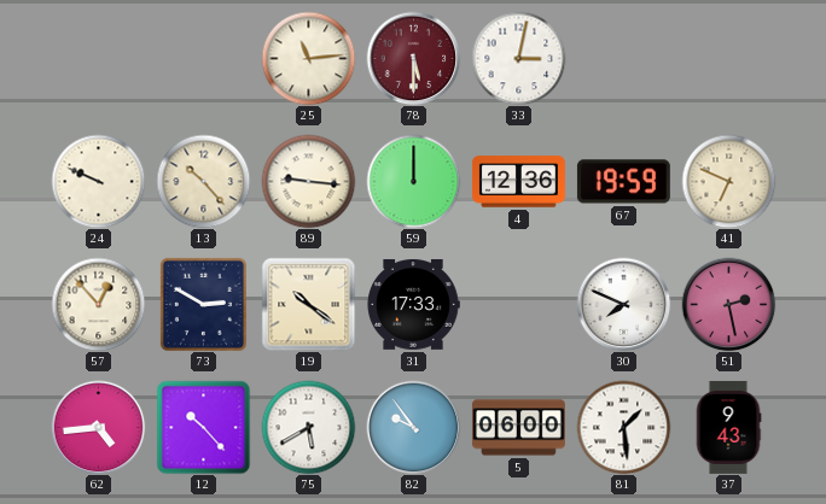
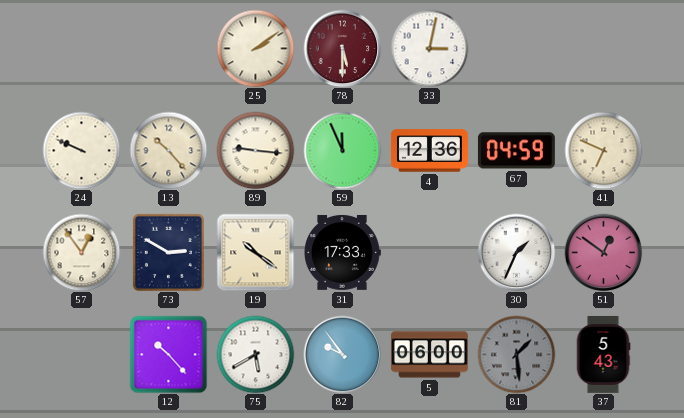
25: 11:14 -> 2:09
59: 12:00 -> 11:56
67: 19:59 -> 04:59
57: 12:53 -> 12:54
30: 7:49 -> 1:34
51: 2:28 -> 12:51
62: 4:44 -> none
81 dial: white -> grey
37: 9:43 -> 5:43
